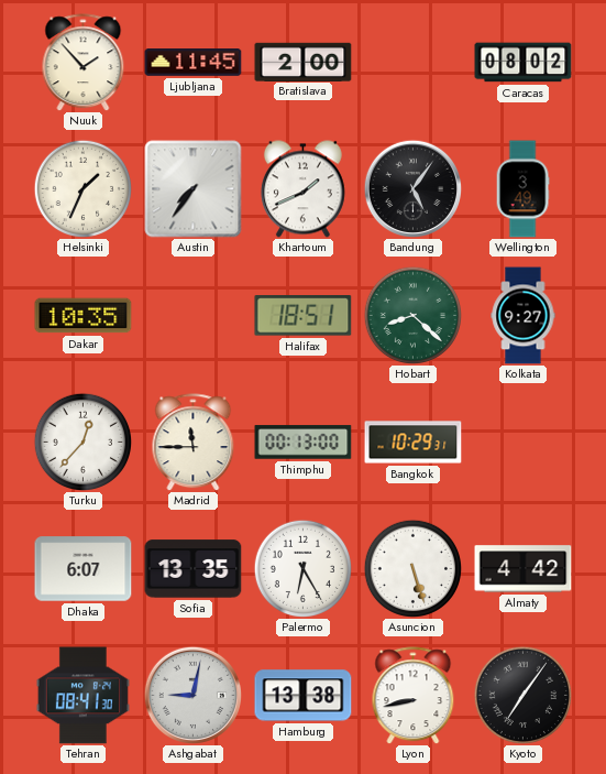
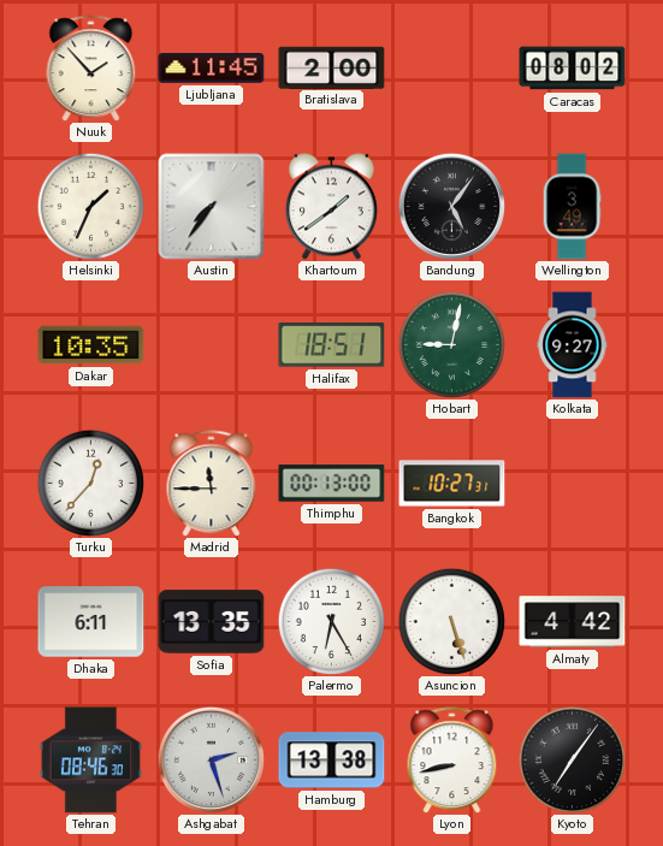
Khartoum: 1:41 -> 1:39
Hobart: 8:22 -> 9:02
Bangkok: 10:29 -> 10:27
Dhaka: 6:07 -> 6:11
Tehran: 08:41 -> 08:46
Ashgabat: 9:02 -> 2:27
